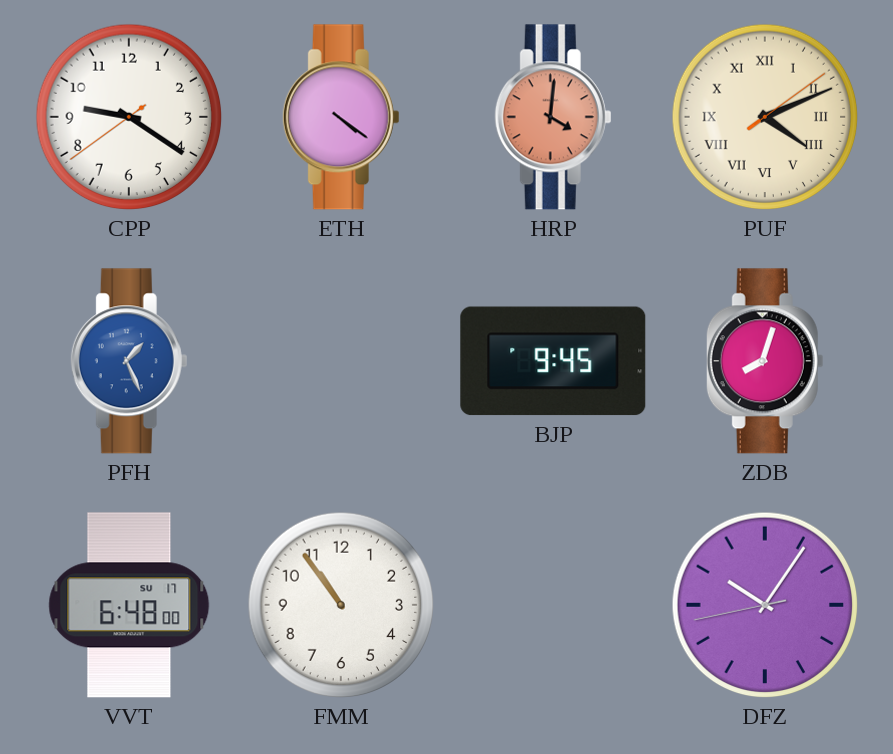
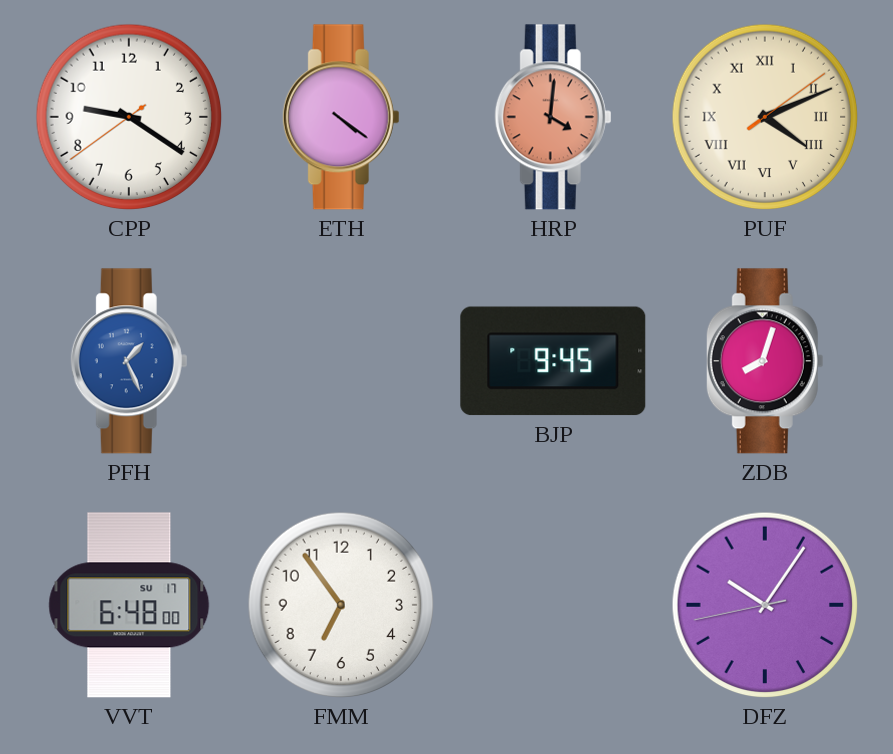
FMM: 10:54 -> 6:54
